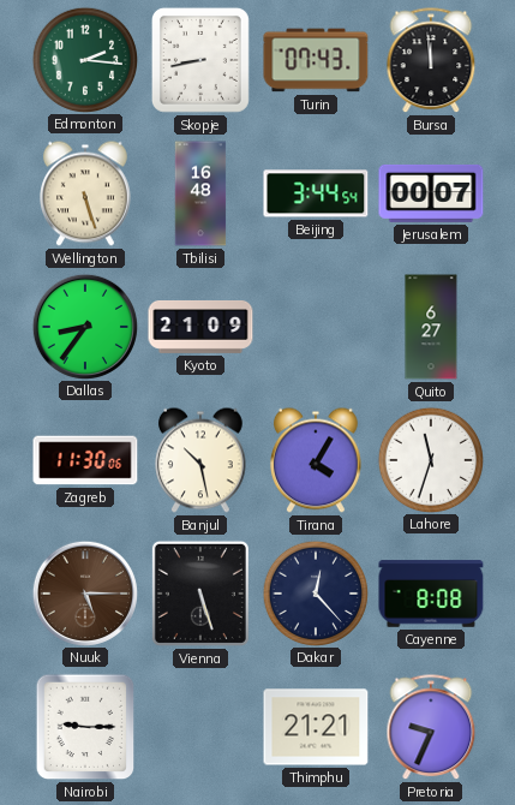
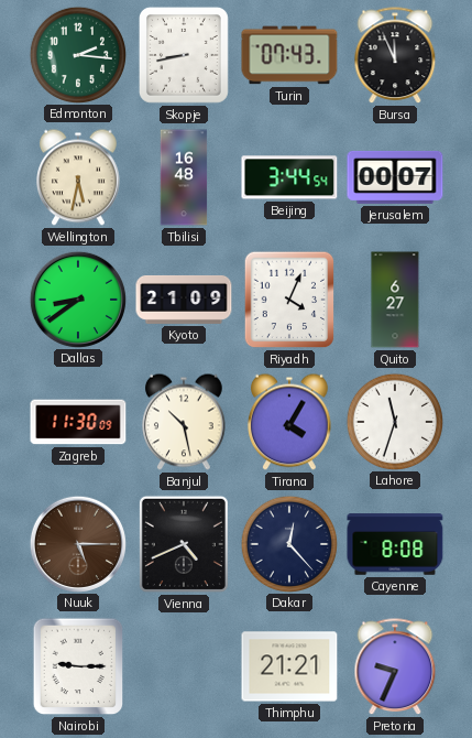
Bursa: 11:59 -> 11:56
Wellington: 5:27 -> 5:32
Dallas: 8:36 -> 8:39
Riyadh: none -> 4:04
Zagreb: 11:30:06 -> 11:30:09
Vienna: 5:27 -> 4:41
